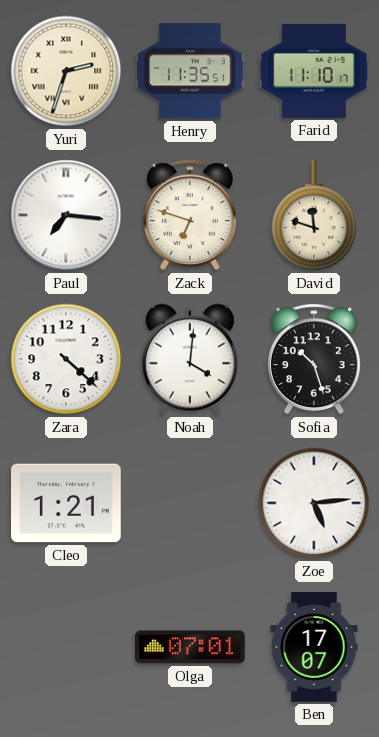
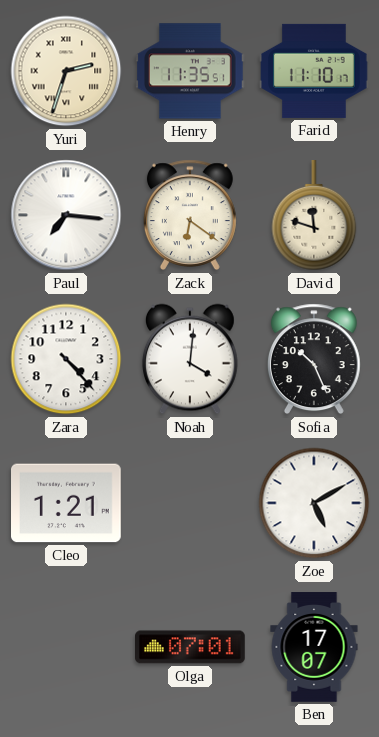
Zack: 6:48 -> 6:21
Zara: 4:22 -> 4:23
Sofia: 10:27 -> 10:26
Zoe: 5:14 -> 5:10
